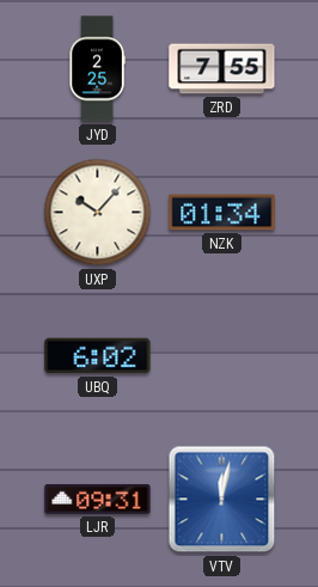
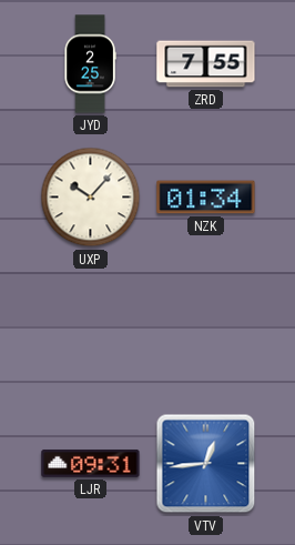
UBQ: 6:02 -> none
VTV: 12:02 -> 12:44
